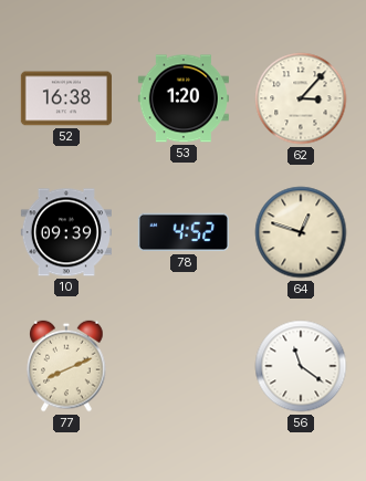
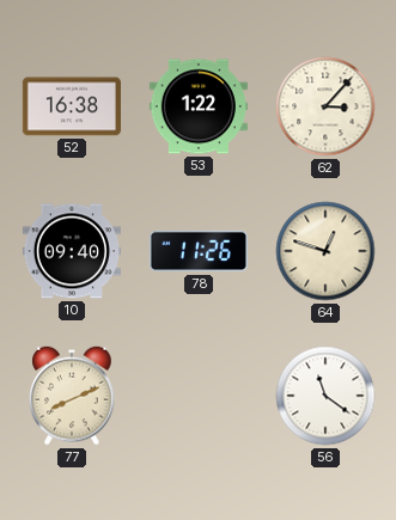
53: 1:20 -> 1:22
10: 09:39 -> 09:40
78: 4:52 -> 11:26
